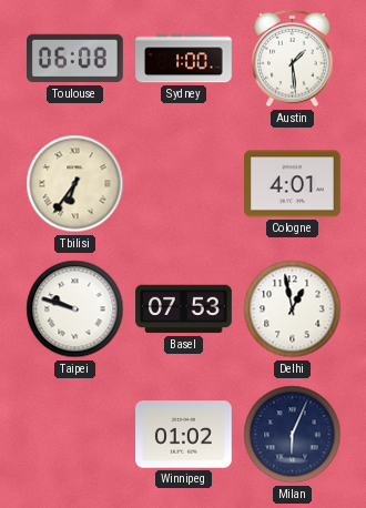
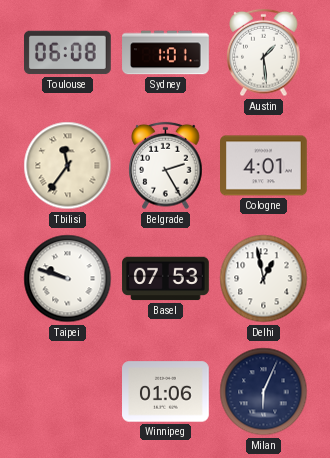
Sydney: 1:00 -> 1:01
Tbilisi: 6:36 -> 11:36
Belgrade: none -> 2:25
Winnipeg: 01:02 -> 01:06
